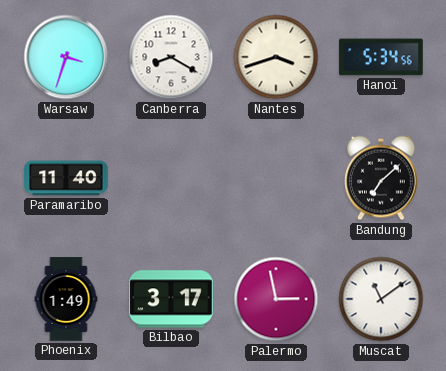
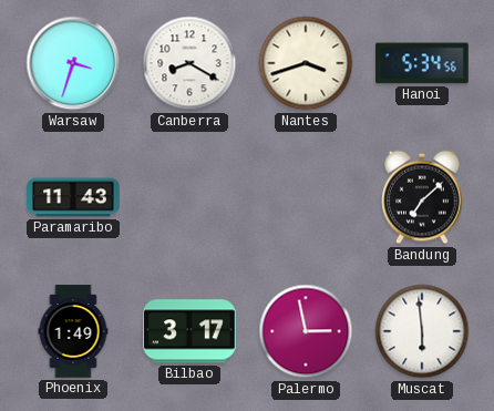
Paramaribo: 11:40 -> 11:43
Muscat: 11:09 -> 5:59
